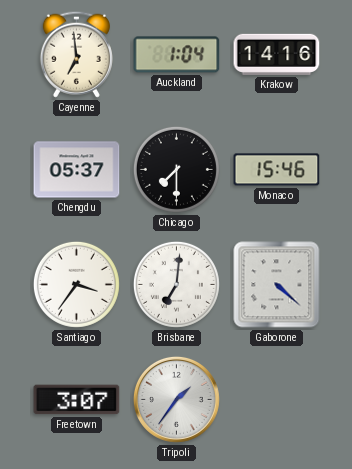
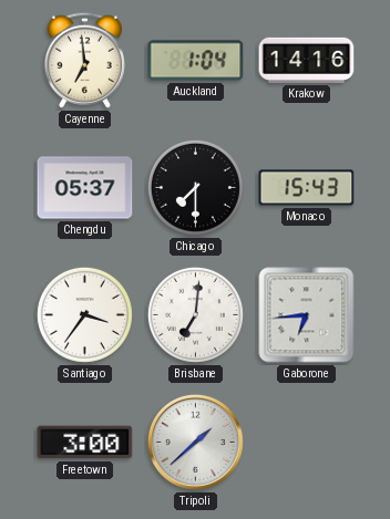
Monaco: 15:46 -> 15:43
Gaborone: 4:22 -> 6:44
Freetown: 3:07 -> 3:00
Tripoli: 1:36 -> 1:38
